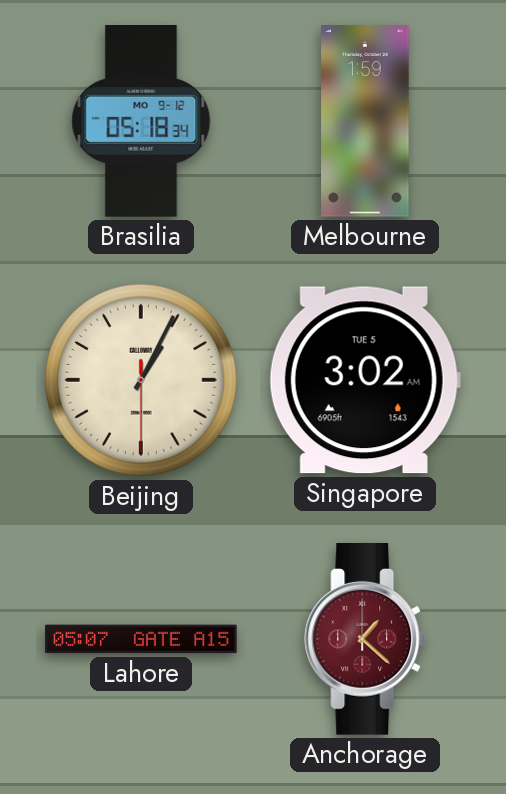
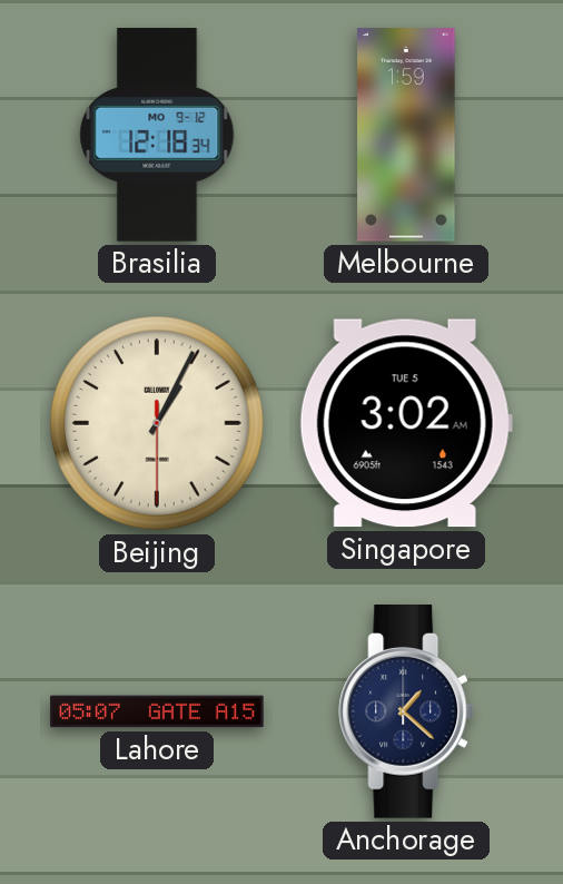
Brasilia: 05:18 -> 12:18
Anchorage dial: burgundy -> navy
